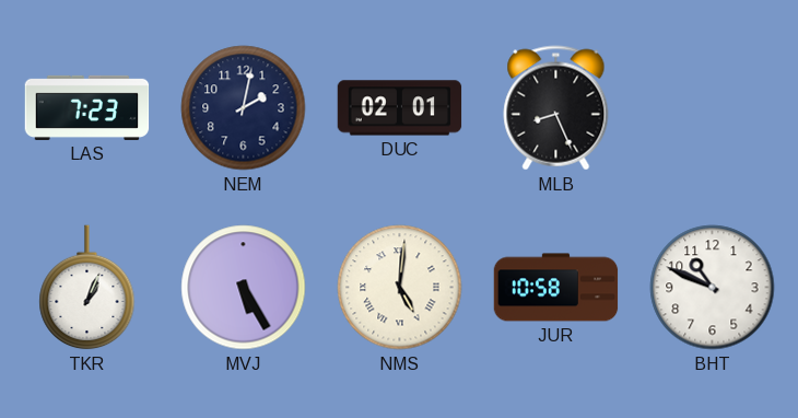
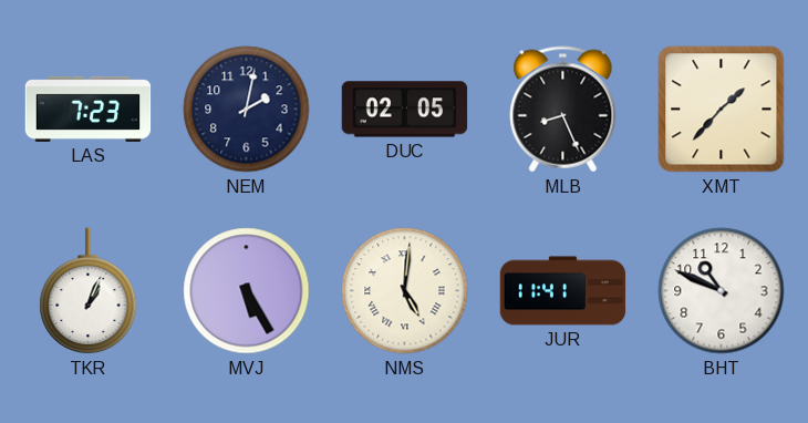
DUC: 02:01 -> 02:05
XMT: none -> 1:37
JUR: 10:58 -> 11:41
